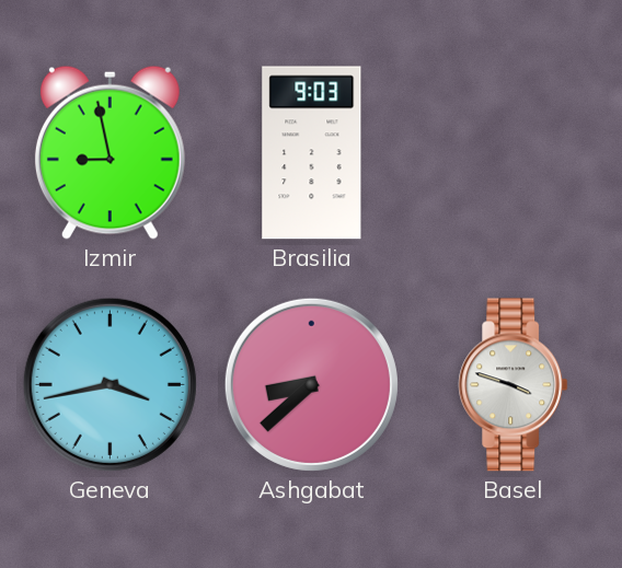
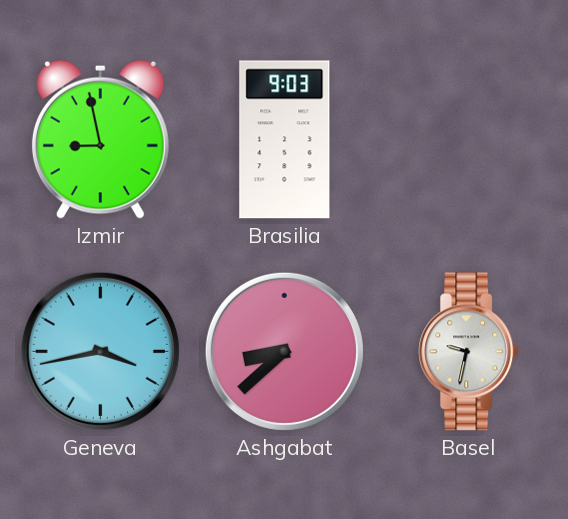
Basel: 3:48 -> 9:32
